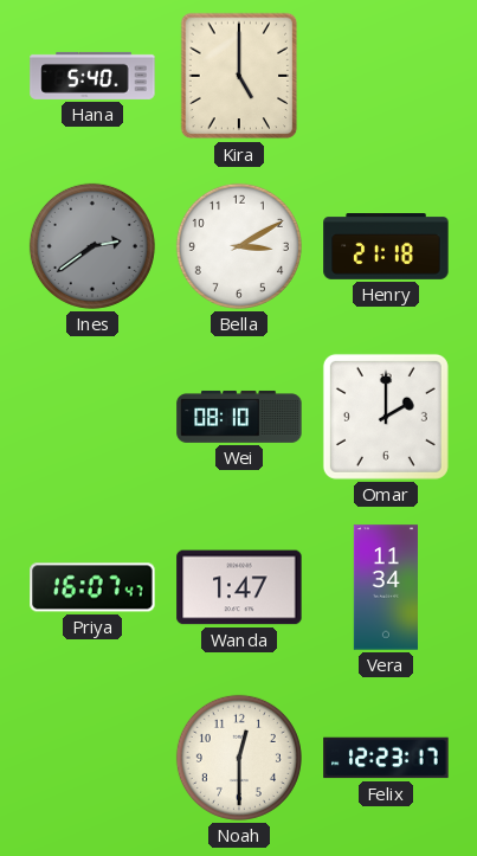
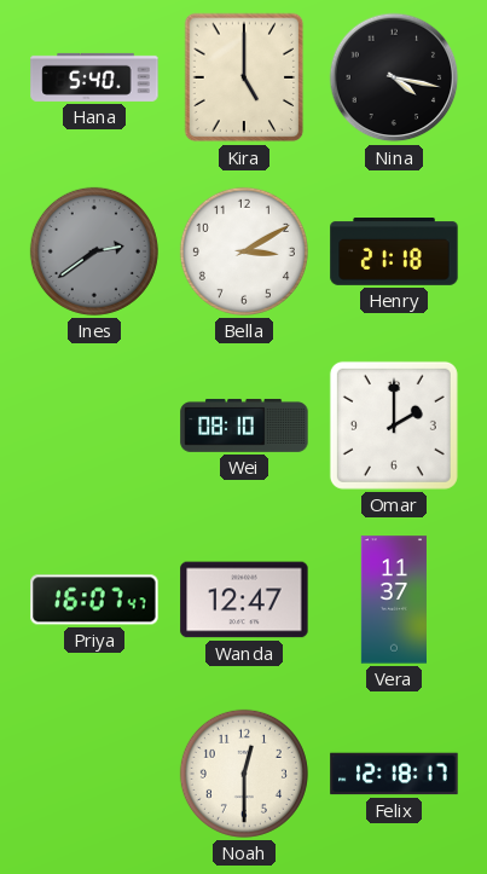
Nina: none -> 4:17
Wanda: 1:47 -> 12:47
Vera: 11:34 -> 11:37
Felix: 12:23 -> 12:18
